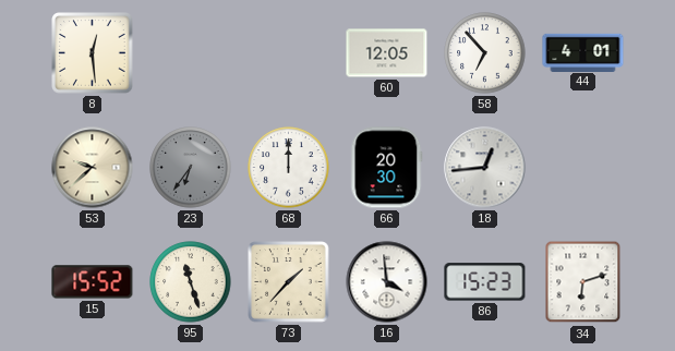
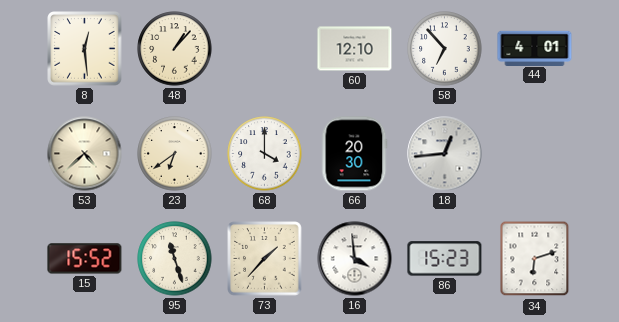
48: none -> 1:07
60: 12:05 -> 12:10
53: 9:38 -> 4:38
23: 6:36 -> 6:39
23 dial: grey -> cream
68: 12:00 -> 4:00
